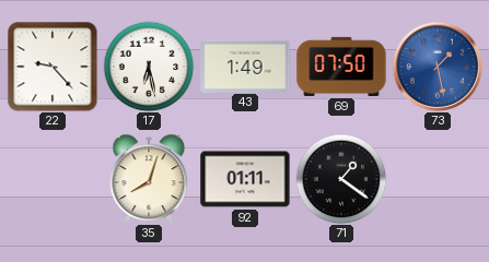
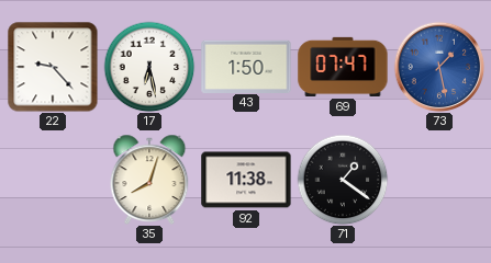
43: 1:49 -> 1:50
69: 07:50 -> 07:47
92: 01:11 -> 11:38
